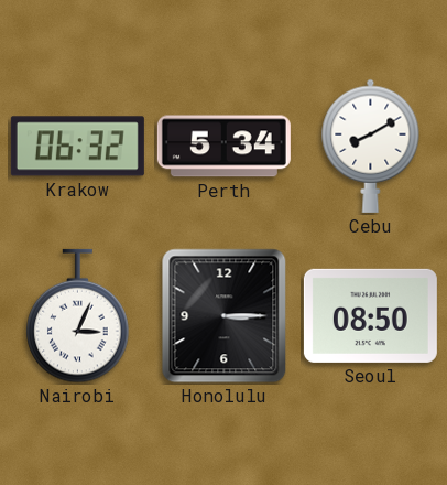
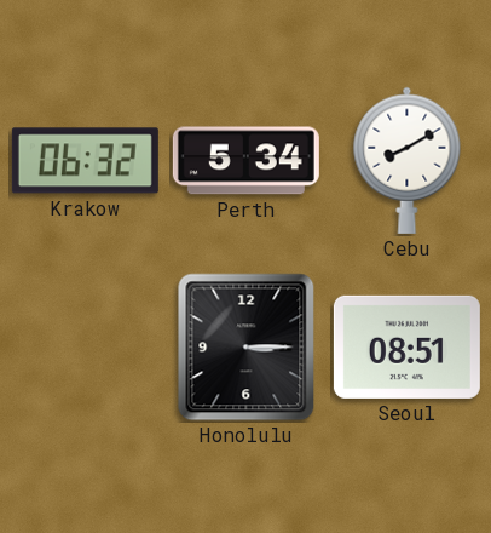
Nairobi: 3:04 -> none
Seoul: 08:50 -> 08:51
